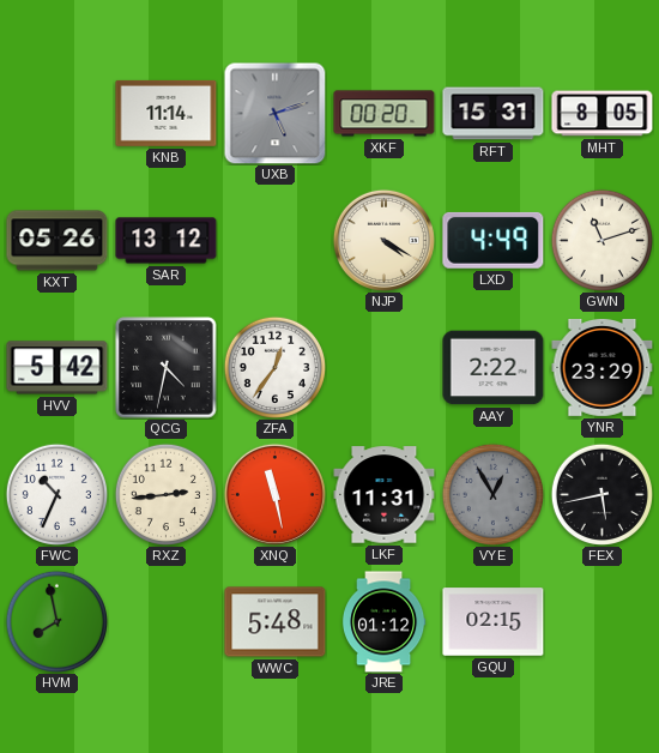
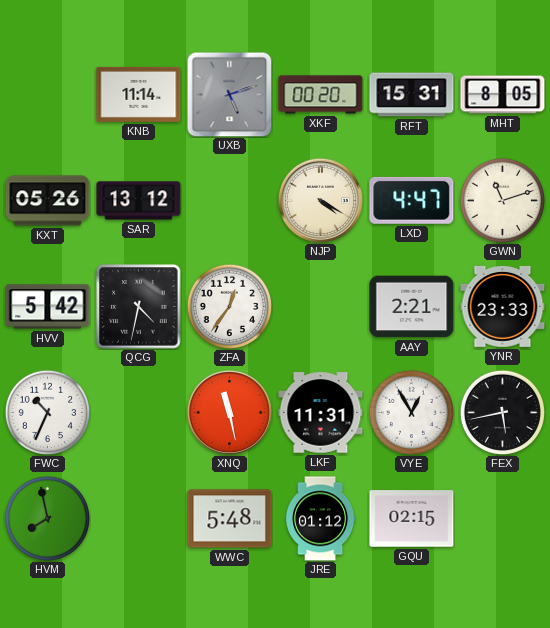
LXD: 4:49 -> 4:47
AAY: 2:22 -> 2:21
YNR: 23:29 -> 23:33
RXZ: 2:44 -> none
VYE dial: grey -> white
